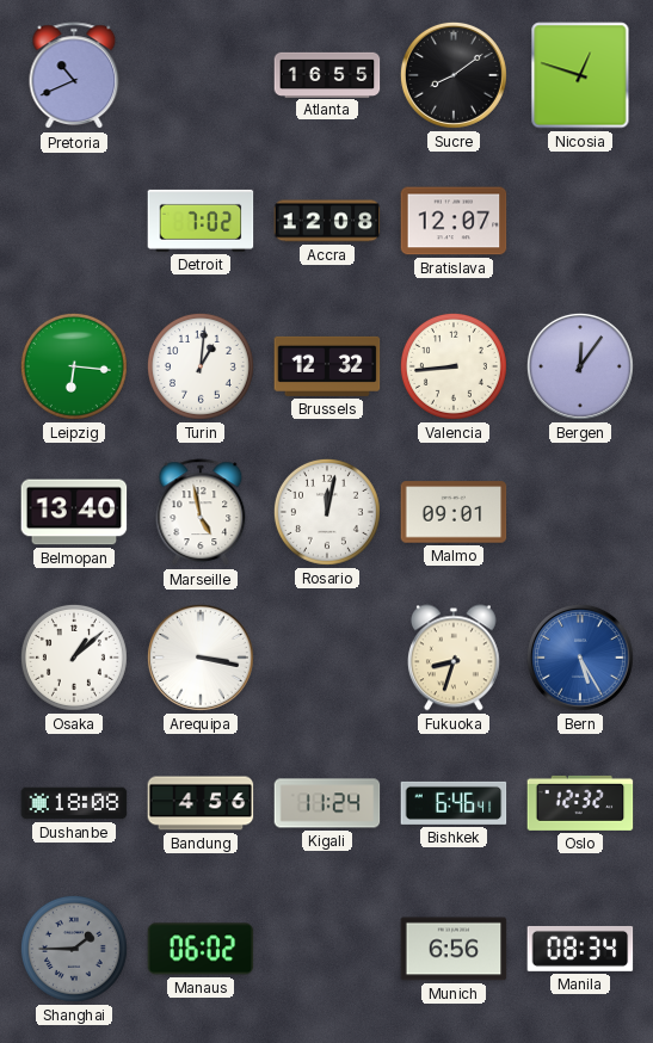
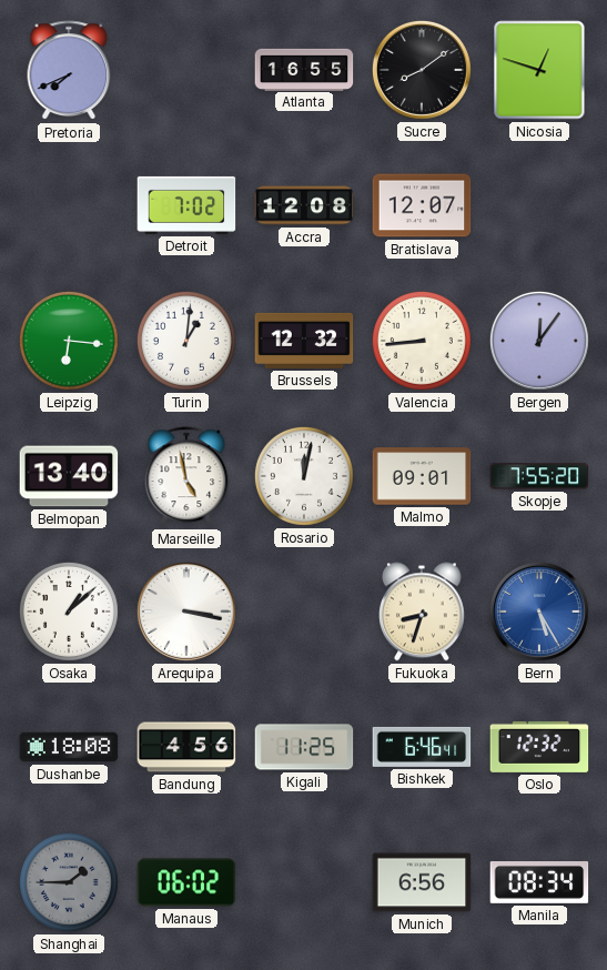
Pretoria: 10:41 -> 7:41
Skopje: none -> 7:55
Kigali: 11:24 -> 11:25
